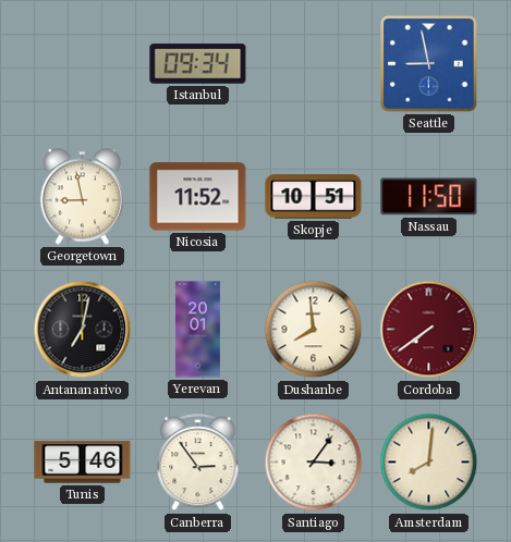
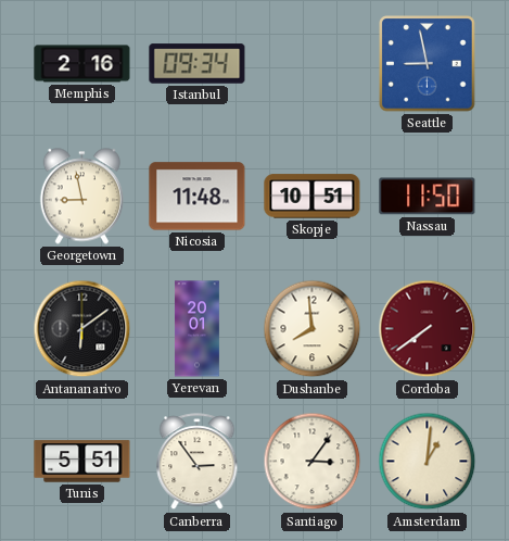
Memphis: none -> 2:16
Nicosia: 11:52 -> 11:48
Antananarivo: 7:02 -> 6:09
Tunis: 5:46 -> 5:51
Amsterdam: 8:01 -> 1:01
